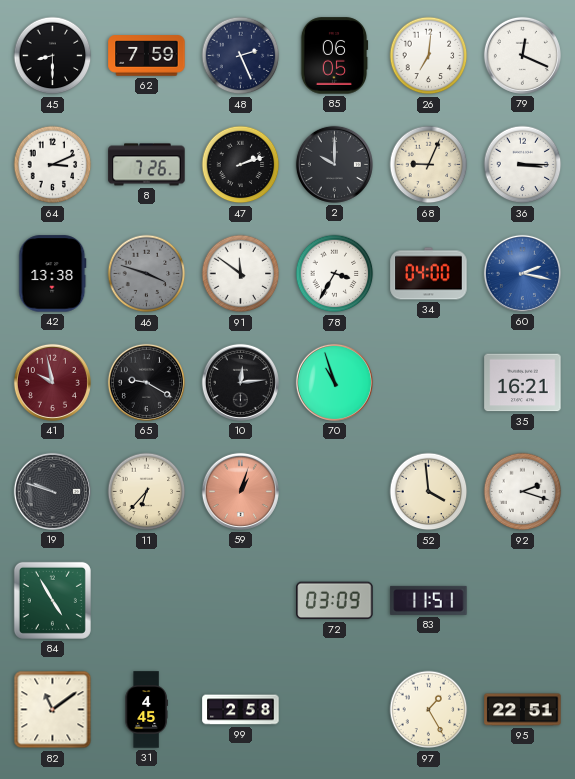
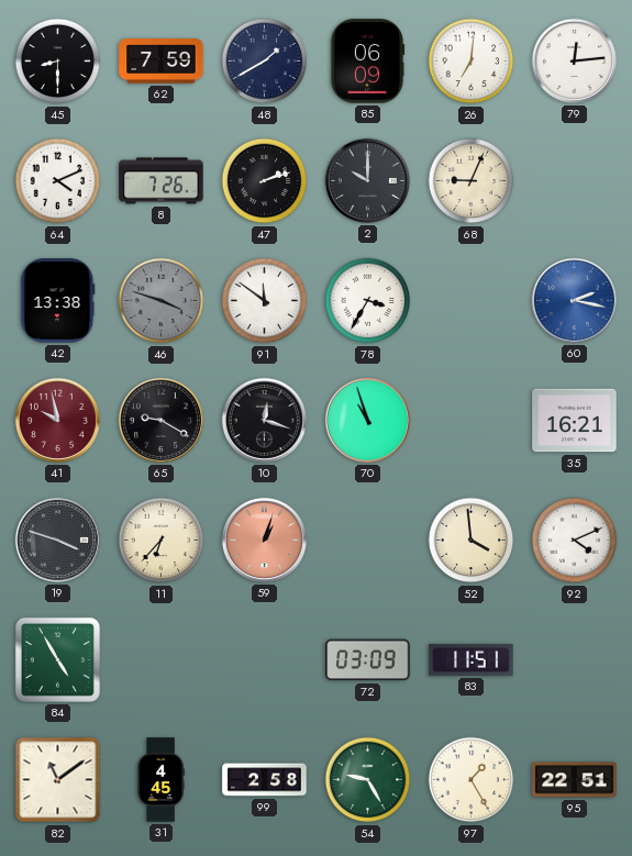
48: 2:26 -> 1:40
85: 06:05 -> 06:09
79: 12:19 -> 12:14
64: 3:11 -> 4:11
36: 3:15 -> none
34: 04:00 -> none
10: 12:14 -> 12:18
19: 9:48 -> 3:48
92: 2:18 -> 4:11
54: none -> 9:25
